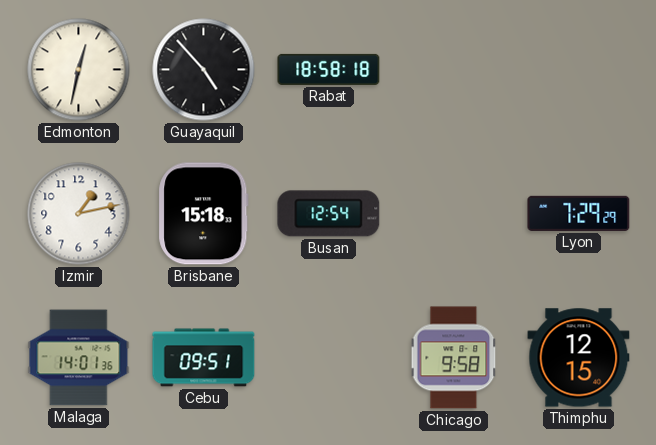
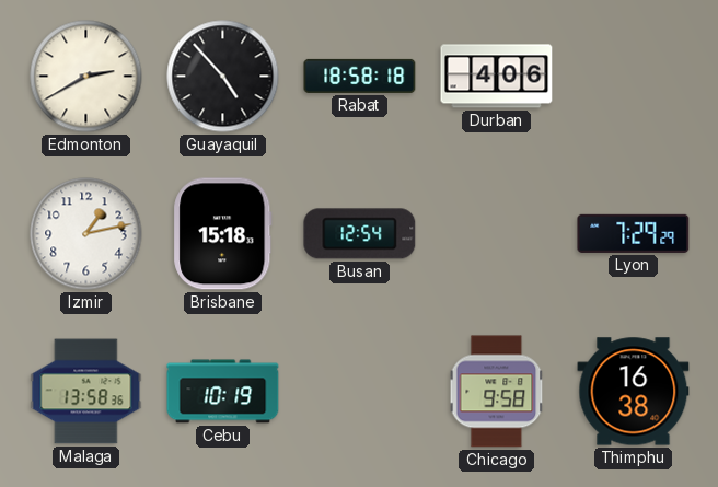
Edmonton: 12:32 -> 2:40
Durban: none -> 4:06
Malaga: 14:01 -> 13:58
Cebu: 09:51 -> 10:19
Thimphu: 12:15 -> 16:38
